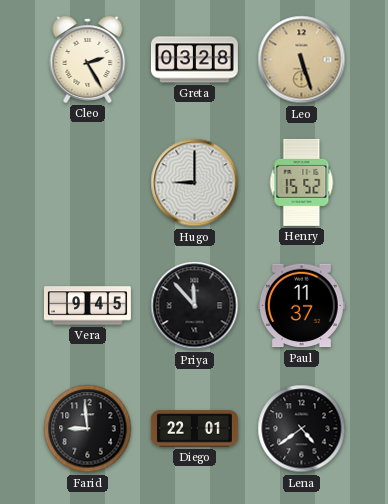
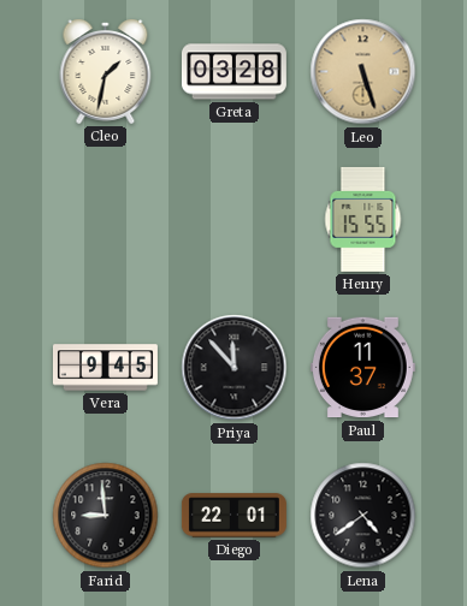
Cleo: 2:25 -> 1:32
Hugo: 9:00 -> none
Henry: 15:52 -> 15:55
